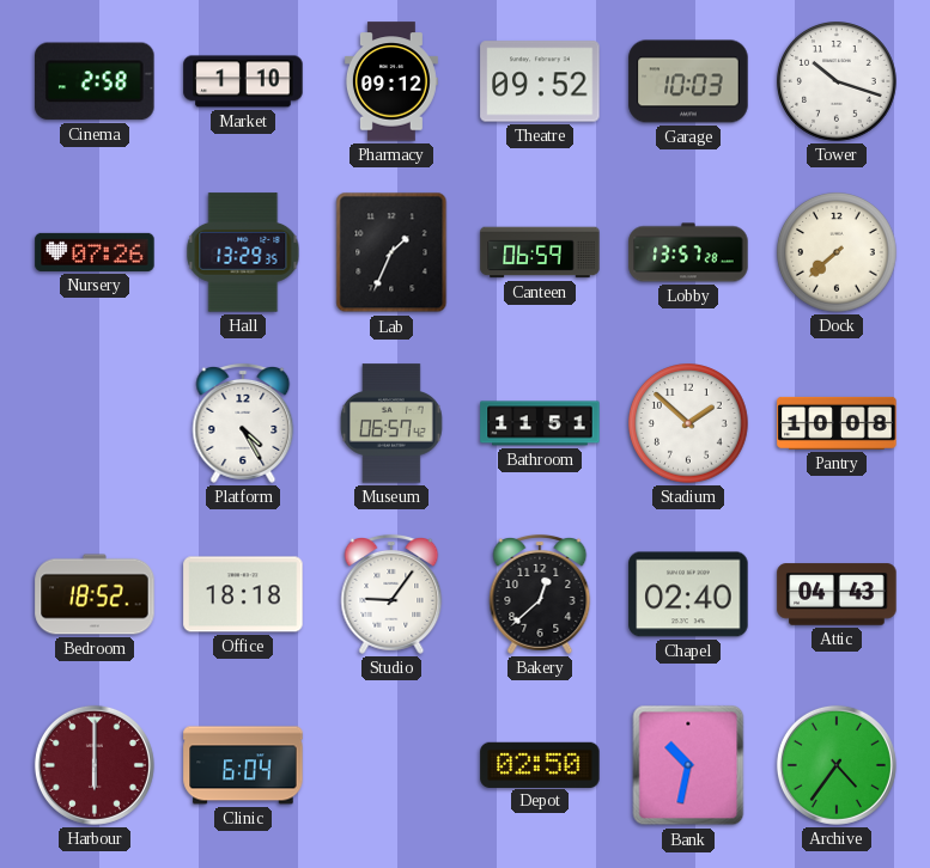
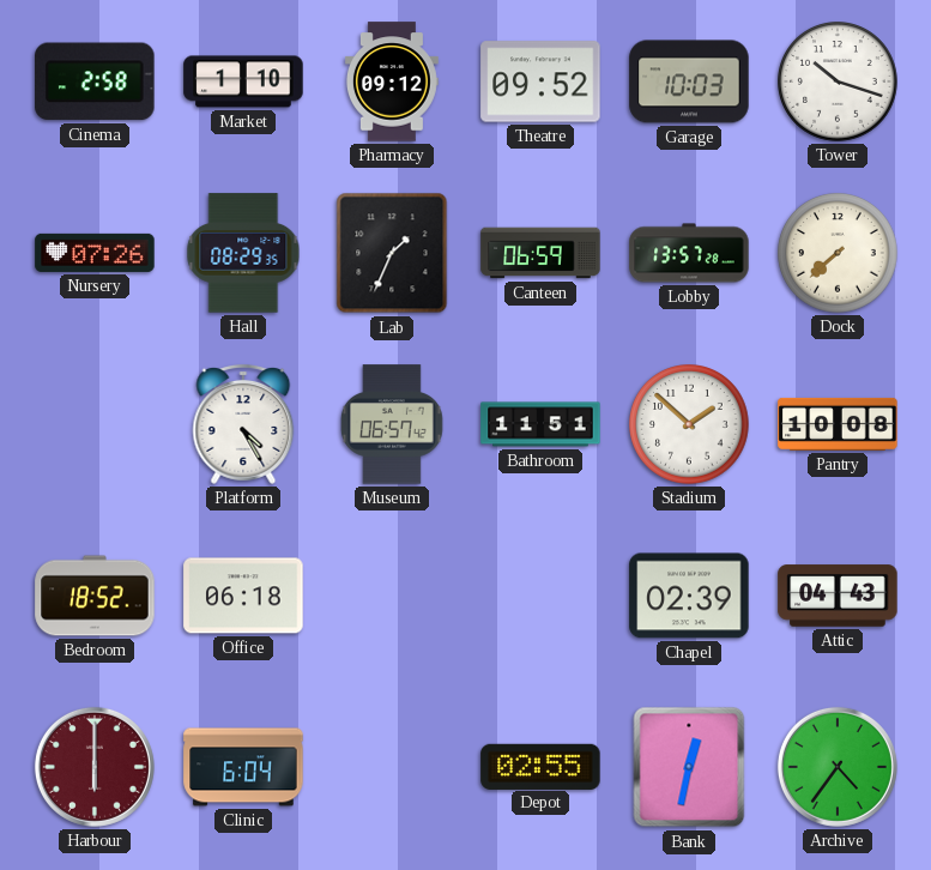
Hall: 13:29 -> 08:29
Office: 18:18 -> 06:18
Studio: 9:06 -> none
Bakery: 12:38 -> none
Chapel: 02:40 -> 02:39
Depot: 02:50 -> 02:55
Bank: 10:32 -> 12:32
